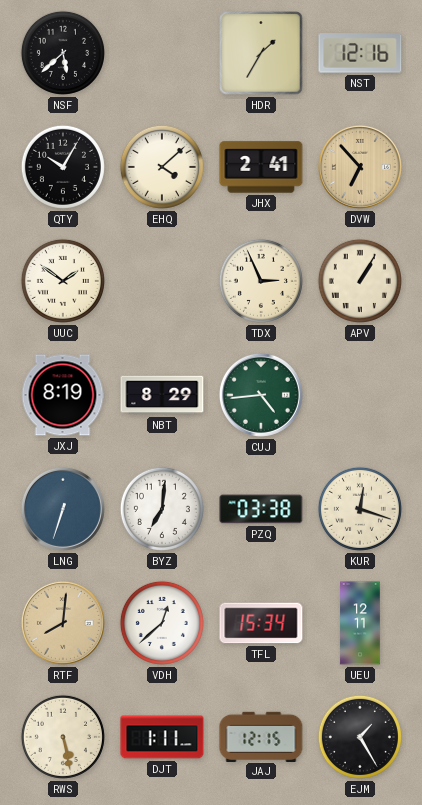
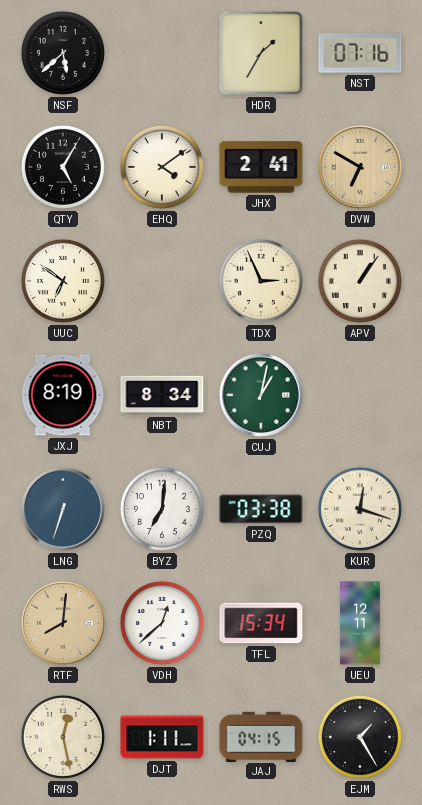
NST: 12:16 -> 07:16
QTY: 10:05 -> 5:05
EHQ: 4:08 -> 4:09
DVW: 6:53 -> 6:50
UUC: 1:51 -> 6:51
APV: 1:05 -> 1:06
NBT: 8:29 -> 8:34
CUJ: 4:44 -> 1:02
RWS: 5:28 -> 12:28
JAJ: 12:15 -> 04:15
